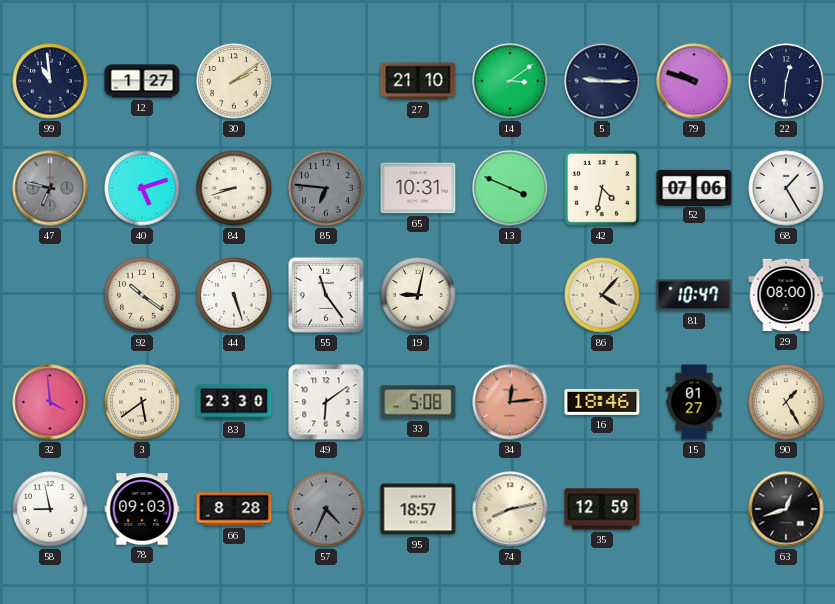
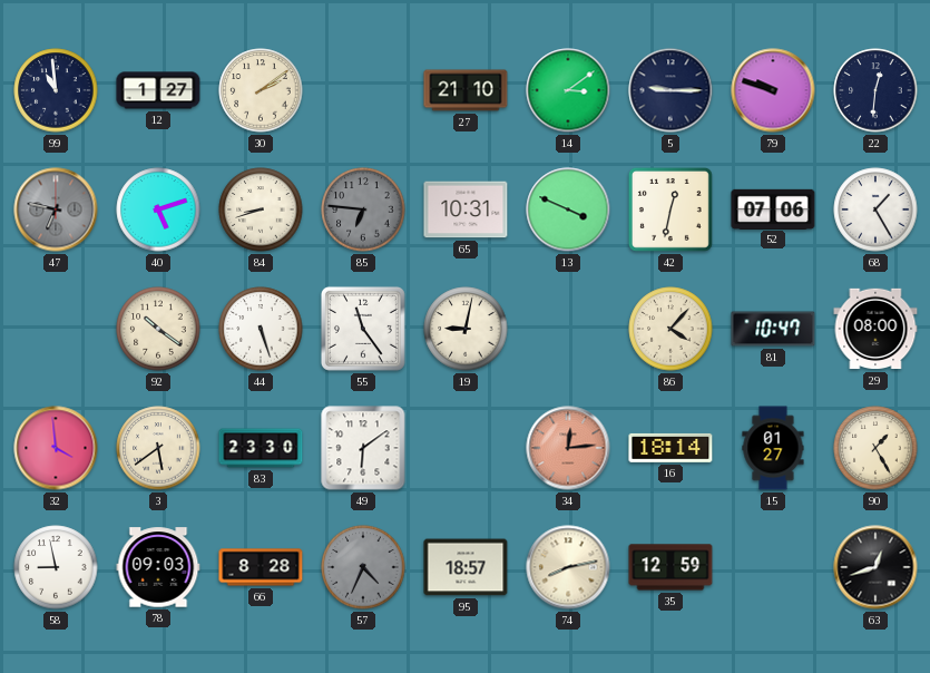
42: 4:32 -> 12:32
33: 5:08 -> none
16: 18:46 -> 18:14
